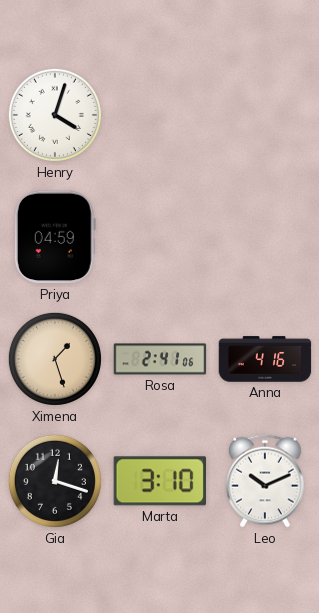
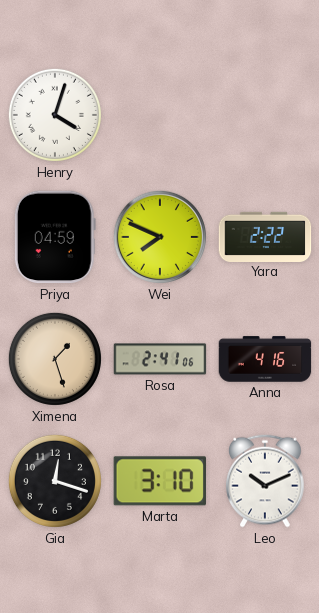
Wei: none -> 7:49
Yara: none -> 2:22
